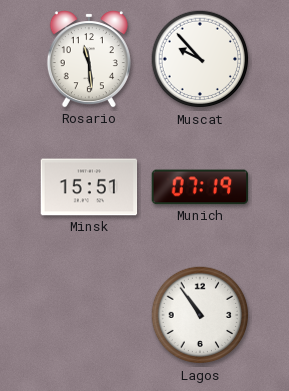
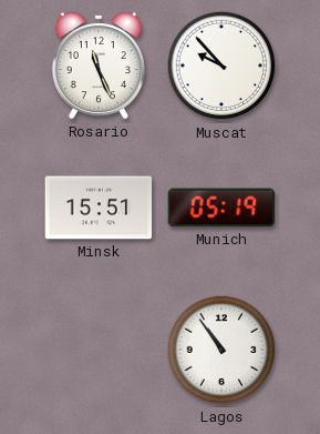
Rosario: 11:29 -> 11:26
Munich: 07:19 -> 05:19
